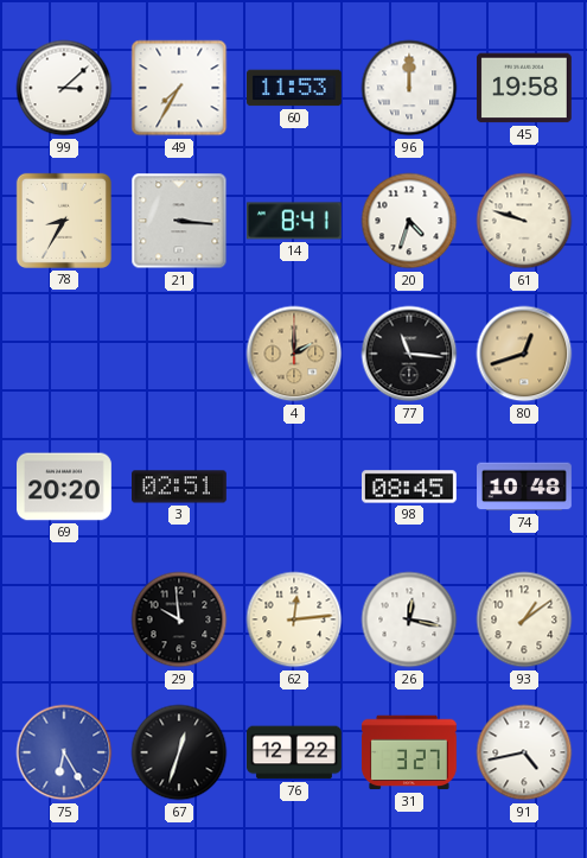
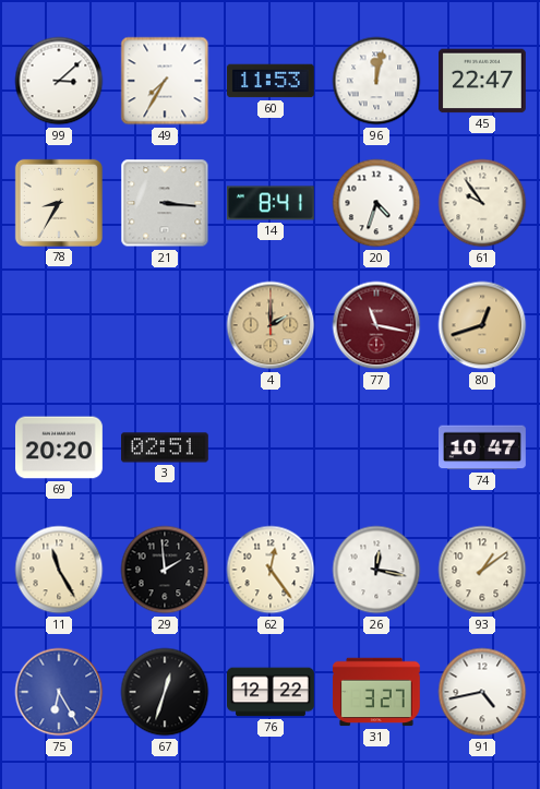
96: 12:00 -> 12:02
45: 19:58 -> 22:47
61: 9:48 -> 9:54
77: 11:16 -> 11:17
77 dial: black -> burgundy
98: 08:45 -> none
74: 10:48 -> 10:47
11: none -> 11:25
29: 9:59 -> 1:59
62: 12:14 -> 12:24
